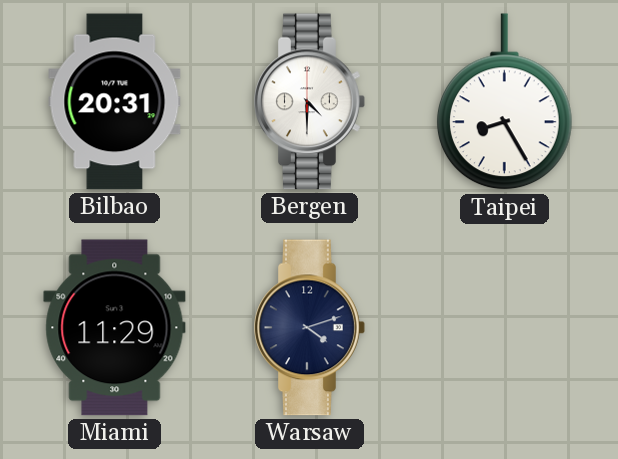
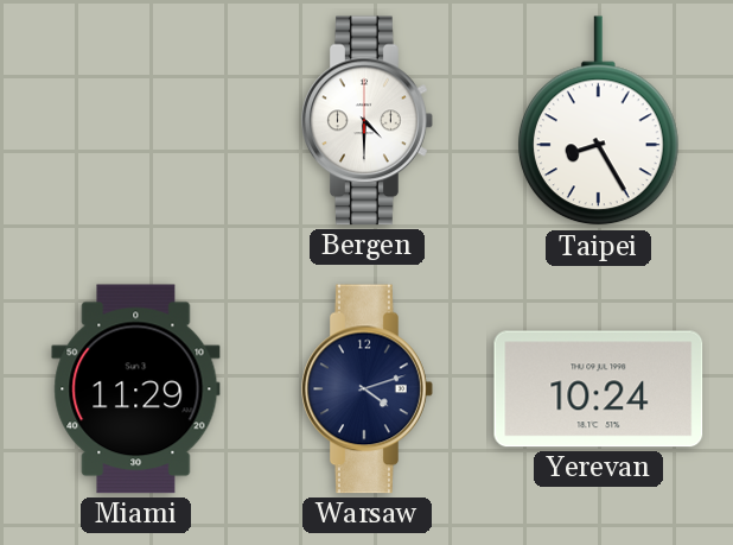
Bilbao: 20:31 -> none
Yerevan: none -> 10:24
